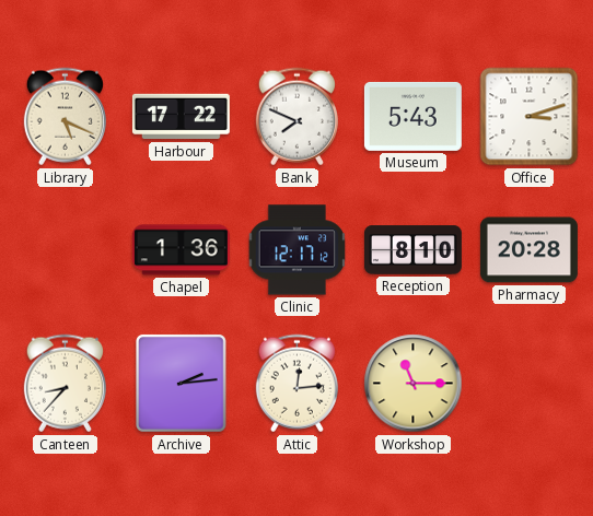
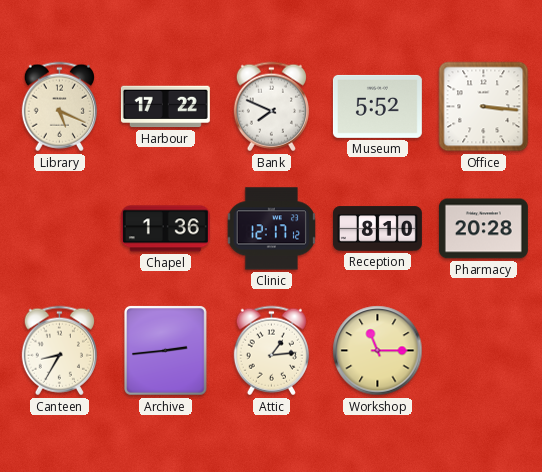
Museum: 5:43 -> 5:52
Office: 3:12 -> 3:16
Canteen: 8:37 -> 8:35
Archive: 2:14 -> 2:44
Attic: 12:14 -> 1:14
